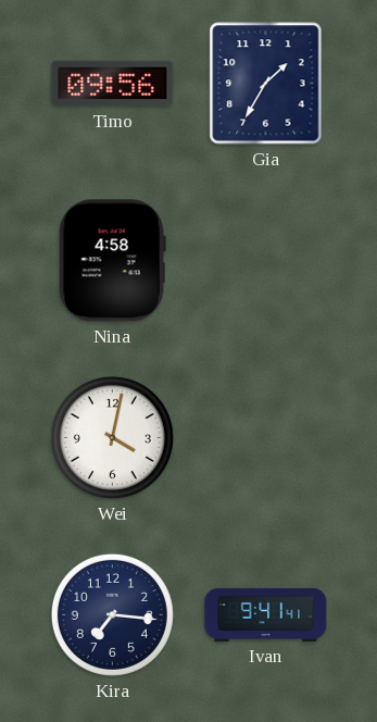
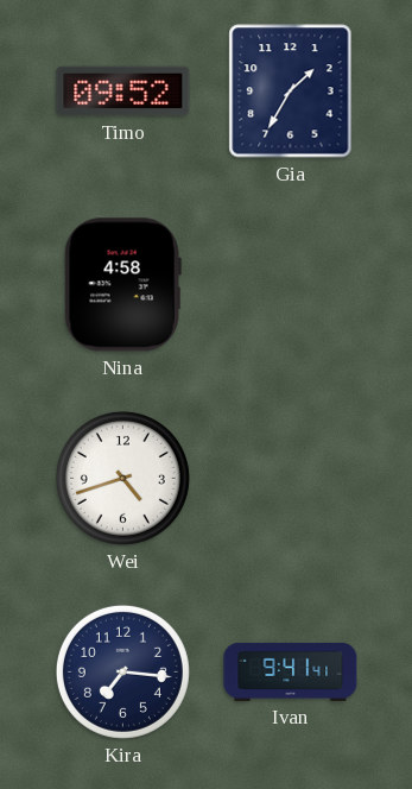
Timo: 09:56 -> 09:52
Wei: 4:02 -> 4:42
